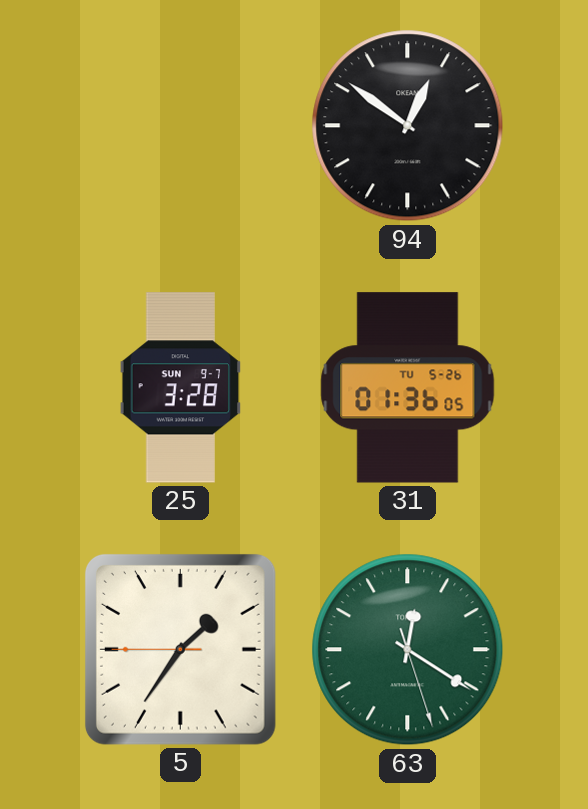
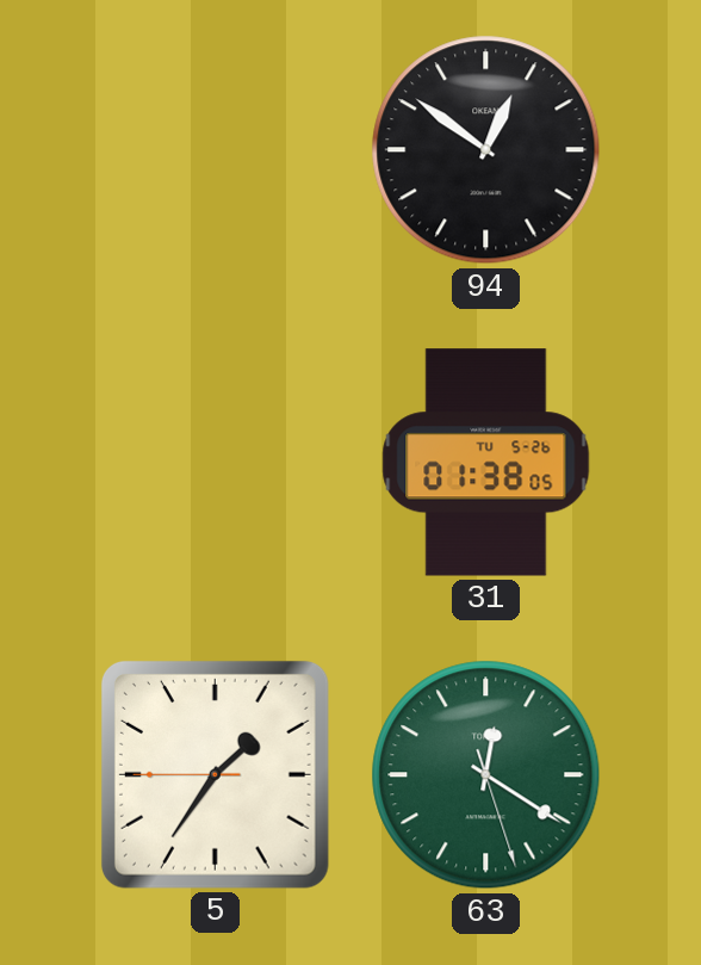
25: 3:28 -> none
31: 01:36 -> 01:38
